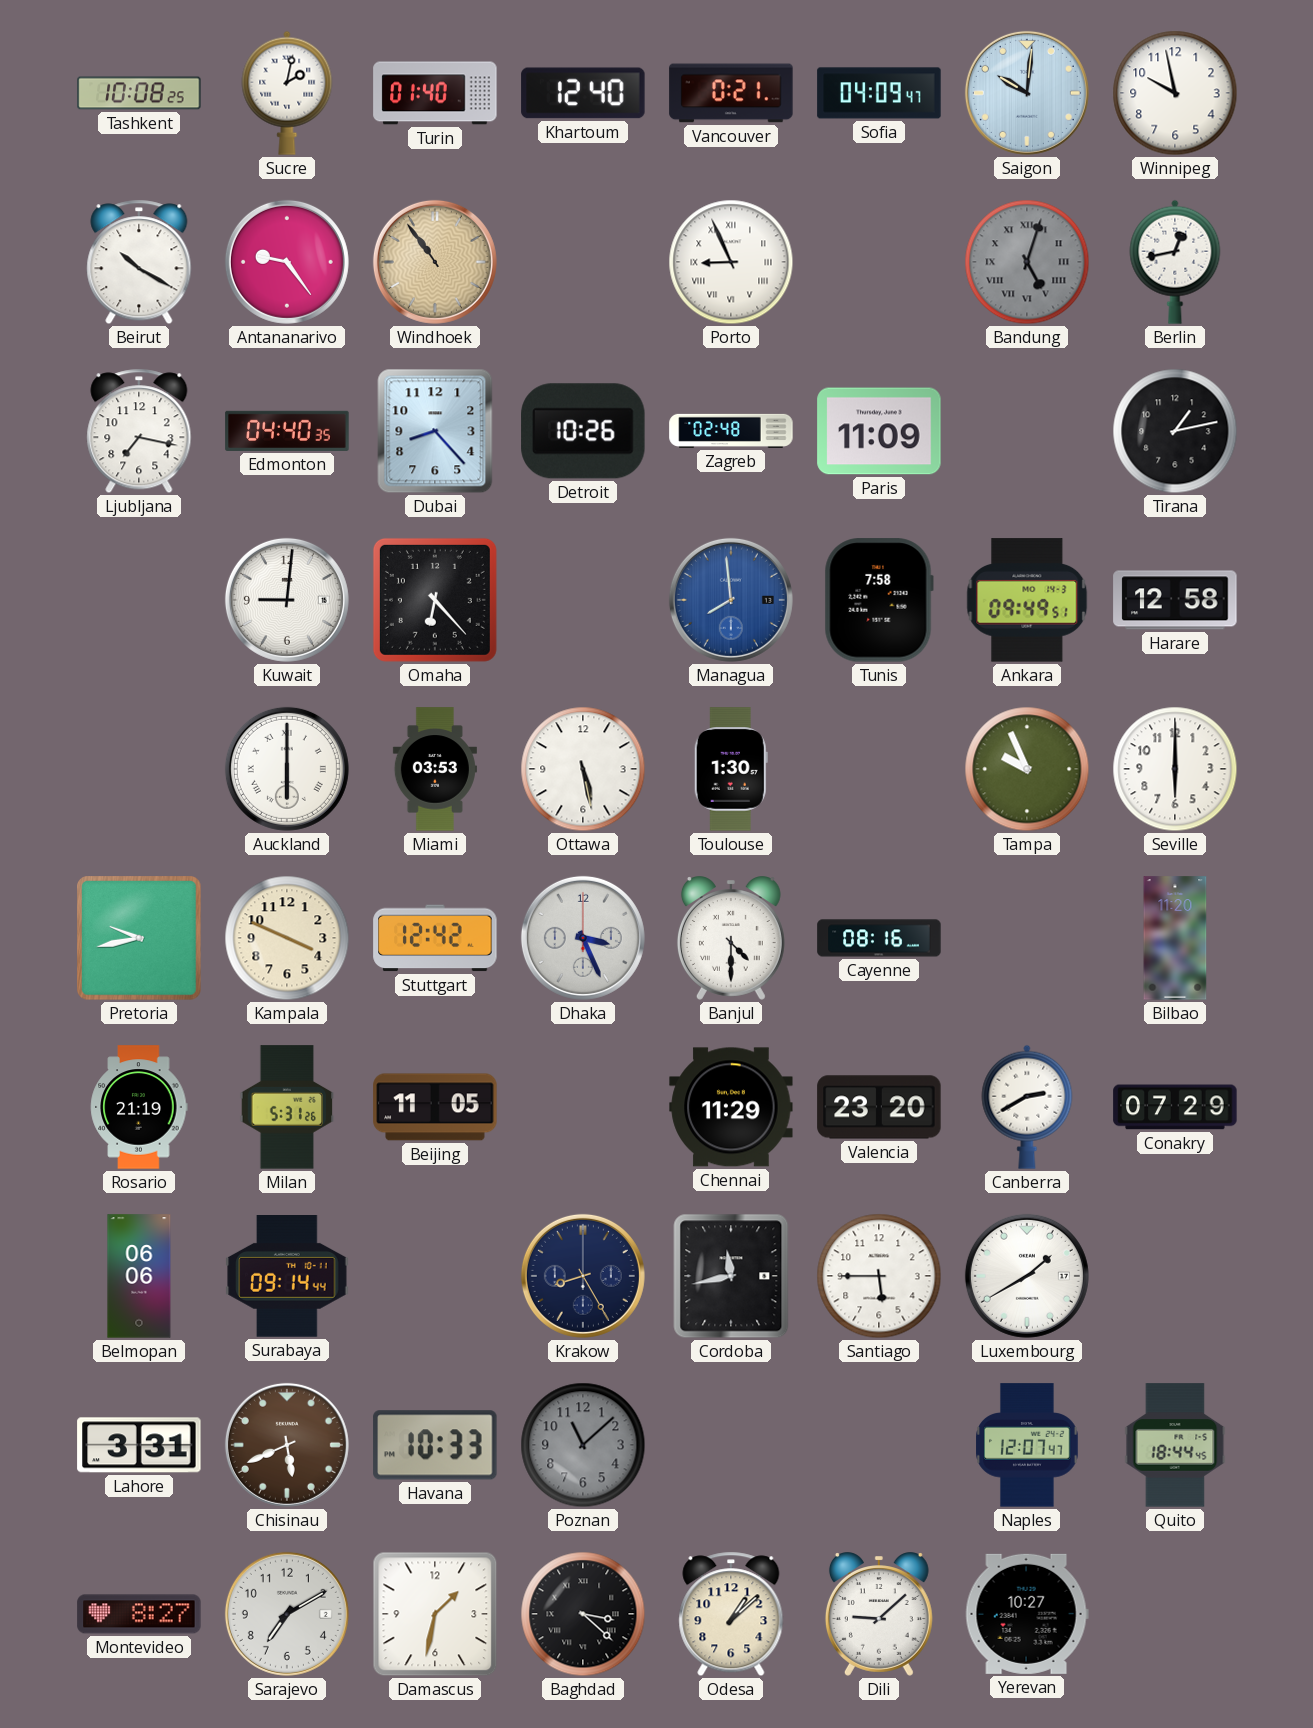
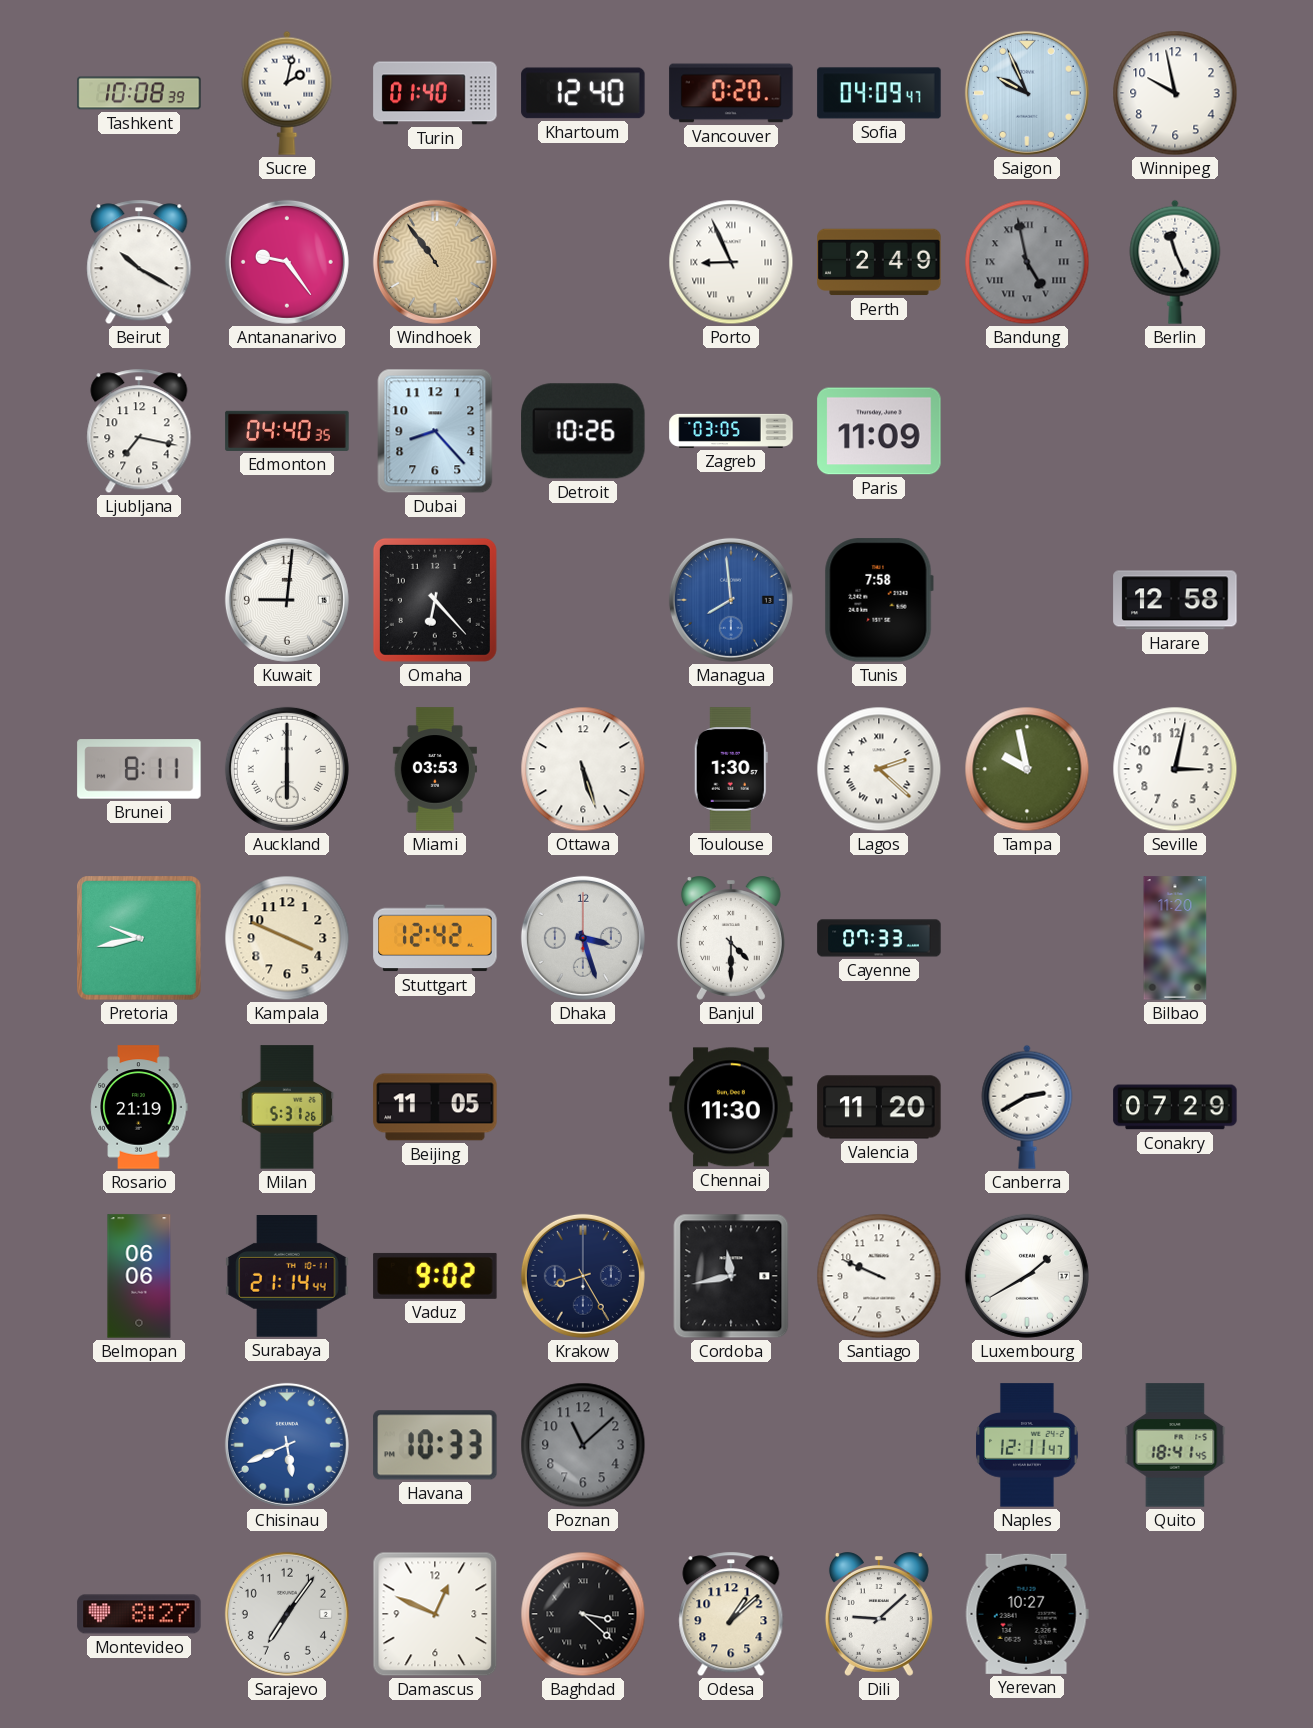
Tashkent: 10:08:25 -> 10:08:39
Vancouver: 0:21 -> 0:20
Saigon: 10:01 -> 9:56
Perth: none -> 2:49
Bandung: 5:03 -> 4:58
Berlin: 12:43 -> 11:26
Zagreb: 02:48 -> 03:05
Tirana: 1:13 -> none
Ankara: 09:49 -> none
Brunei: none -> 8:11
Ottawa: 5:28 -> 5:27
Lagos: none -> 2:22
Tampa: 9:56 -> 9:58
Seville: 6:00 -> 3:02
Dhaka: 3:26 -> 3:27
Cayenne: 08:16 -> 07:33
Chennai: 11:29 -> 11:30
Valencia: 23:20 -> 11:20
Surabaya: 09:14 -> 21:14
Vaduz: none -> 9:02
Santiago: 5:45 -> 9:49
Lahore: 3:31 -> none
Chisinau dial: brown -> blue
Naples: 12:07 -> 12:11
Quito: 18:44 -> 18:41
Sarajevo: 7:10 -> 7:06
Damascus: 1:32 -> 12:49
